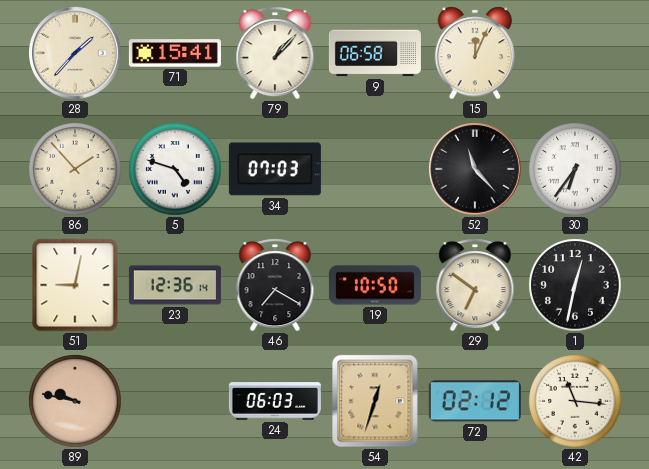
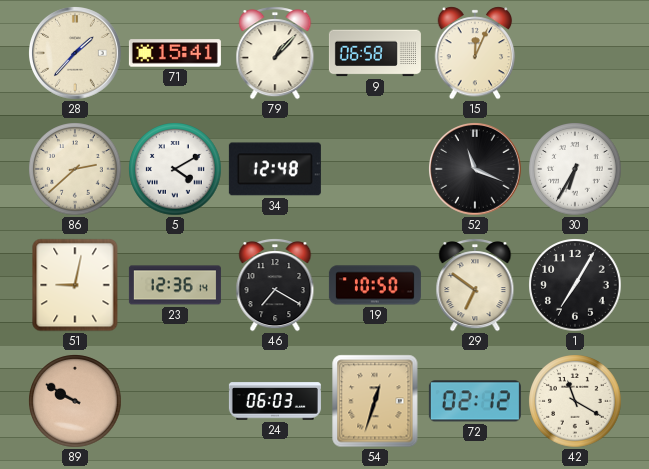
86: 1:53 -> 2:38
5: 4:48 -> 4:10
34: 07:03 -> 12:48
52: 11:23 -> 11:19
30: 6:36 -> 6:35
1: 12:32 -> 7:05
89: 9:47 -> 9:50
42: 11:16 -> 11:20
